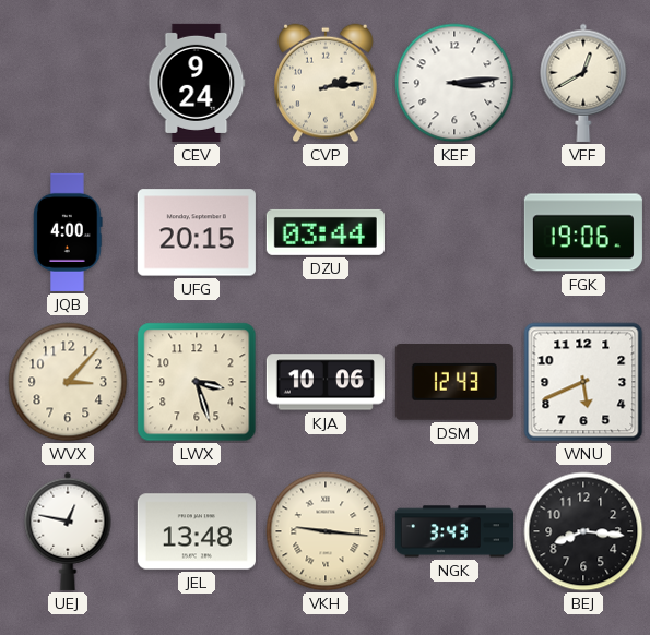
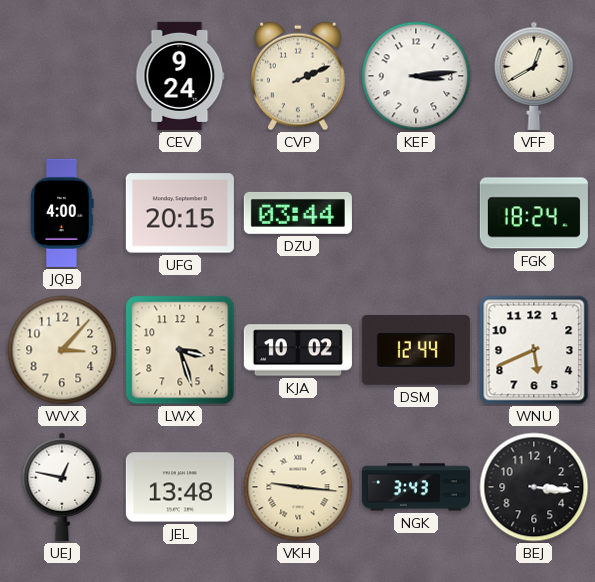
CVP: 2:14 -> 2:11
FGK: 19:06 -> 18:24
KJA: 10:06 -> 10:02
DSM: 12:43 -> 12:44
BEJ: 8:16 -> 3:16
